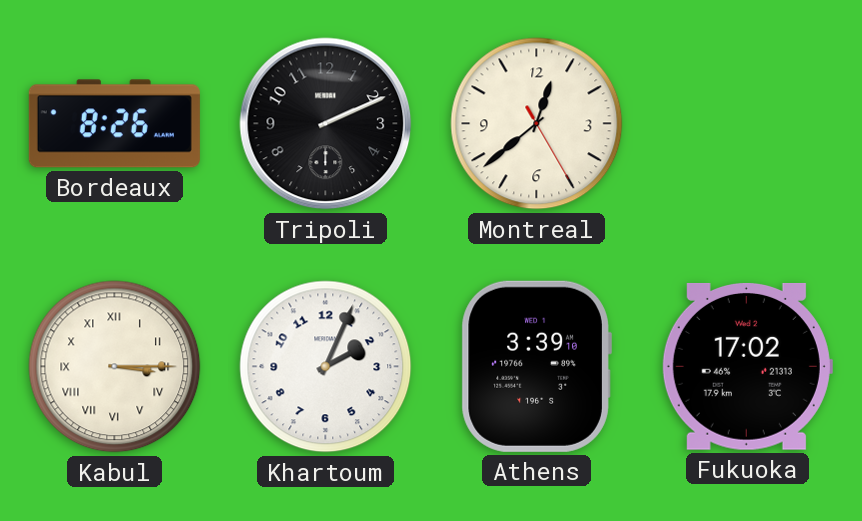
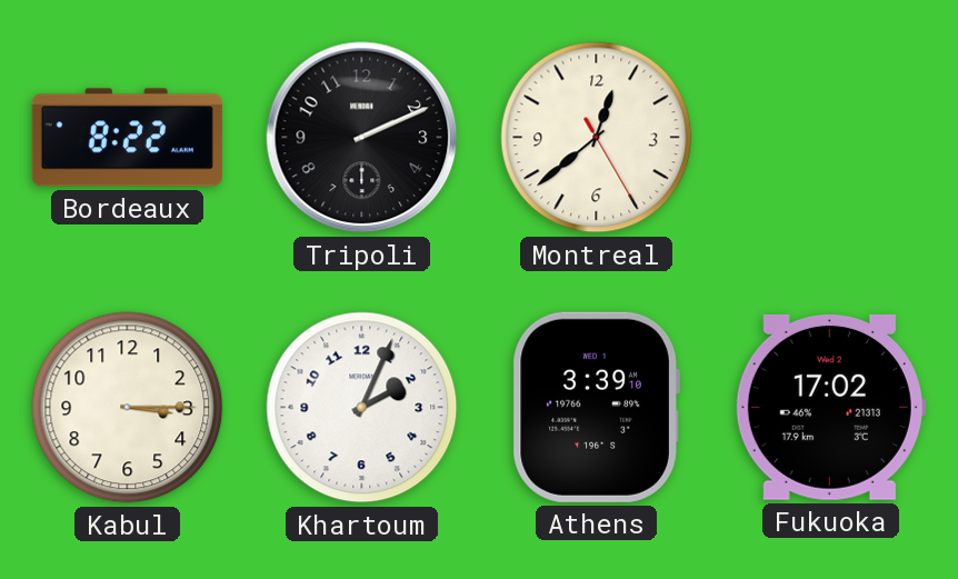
Bordeaux: 8:26 -> 8:22
Kabul numerals: Roman -> Arabic
